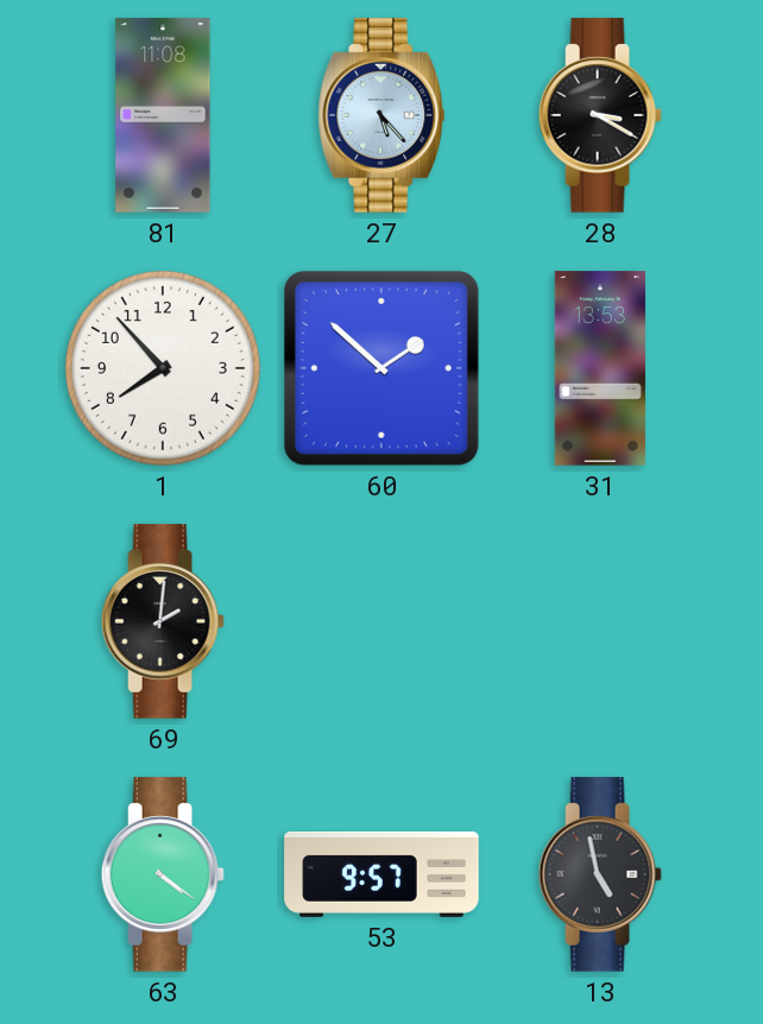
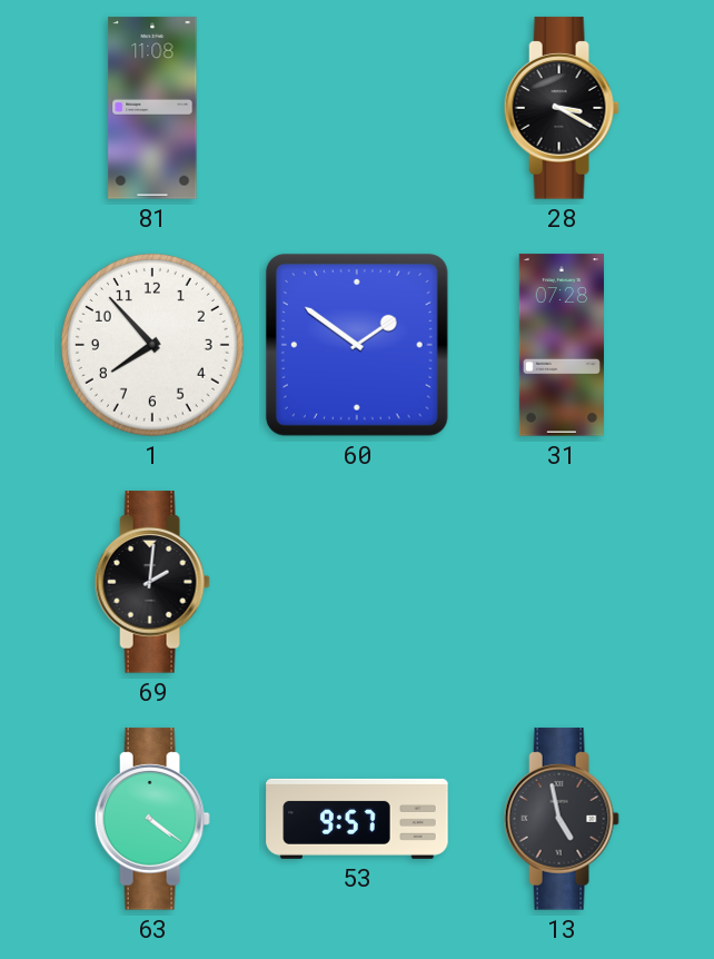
27: 5:23 -> none
60: 1:52 -> 1:51
31: 13:53 -> 07:28
